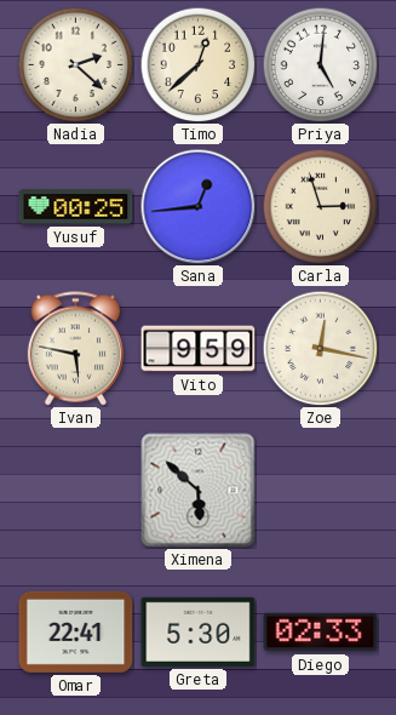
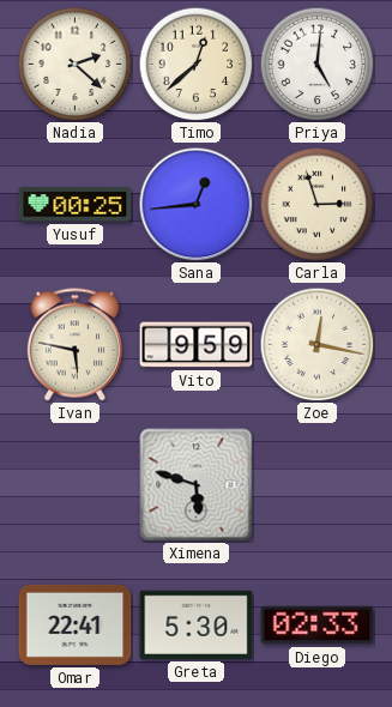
Ximena: 5:52 -> 5:48
